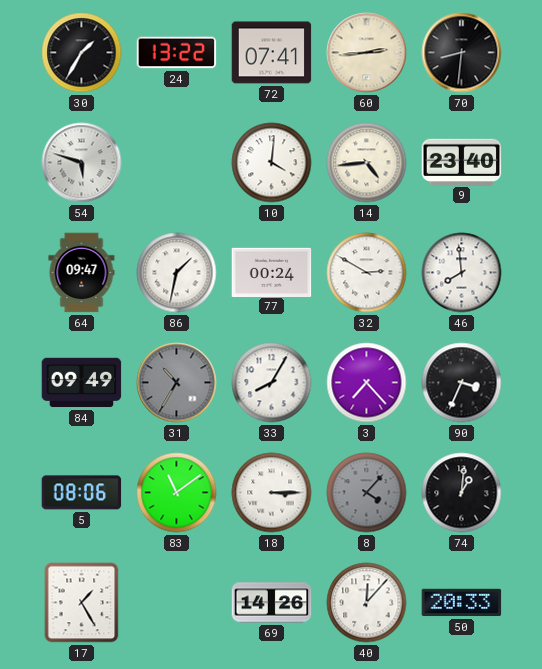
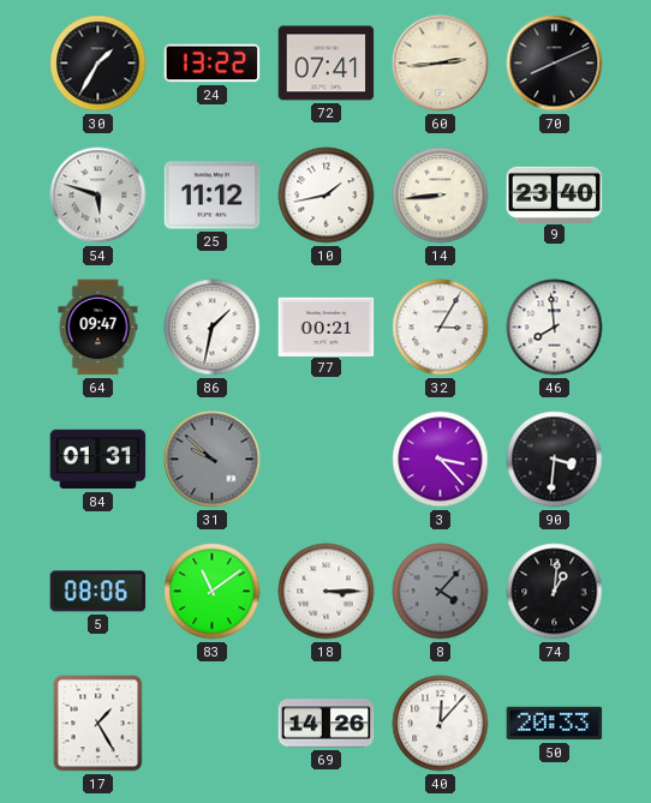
70: 8:31 -> 8:11
25: none -> 11:12
10: 4:01 -> 1:43
14: 4:44 -> 8:44
77: 00:24 -> 00:21
32: 2:50 -> 3:05
84: 09:49 -> 01:31
31: 10:35 -> 9:52
33: 8:05 -> none
3: 7:23 -> 3:23
90: 3:34 -> 3:31
